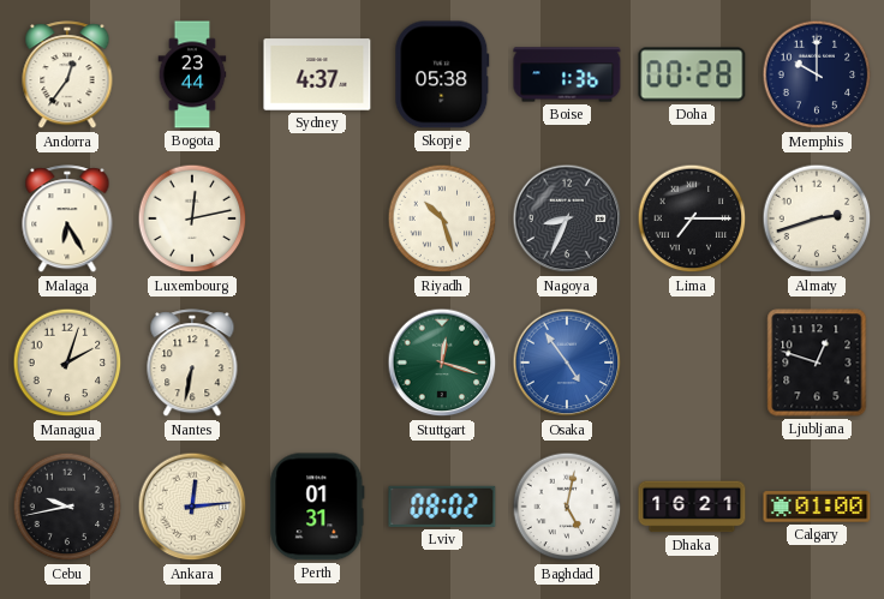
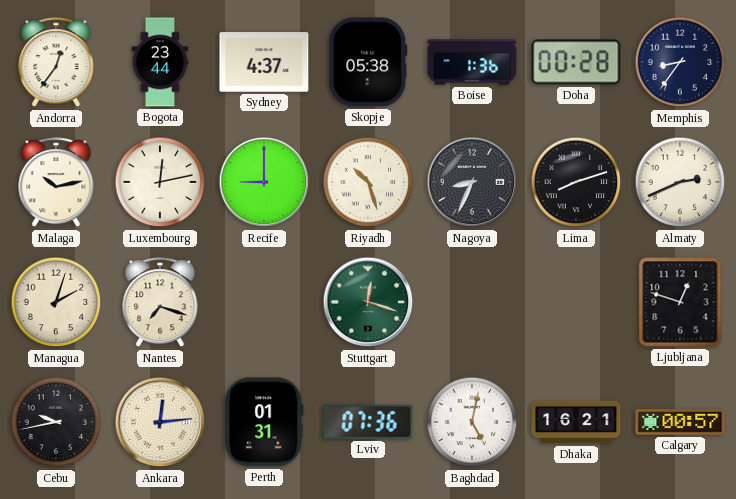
Memphis: 10:00 -> 8:36
Malaga: 6:25 -> 10:13
Recife: none -> 9:00
Lima: 7:15 -> 8:12
Almaty: 2:42 -> 2:41
Nantes: 6:32 -> 7:18
Osaka: 4:54 -> none
Lviv: 08:02 -> 07:36
Calgary: 01:00 -> 00:57
